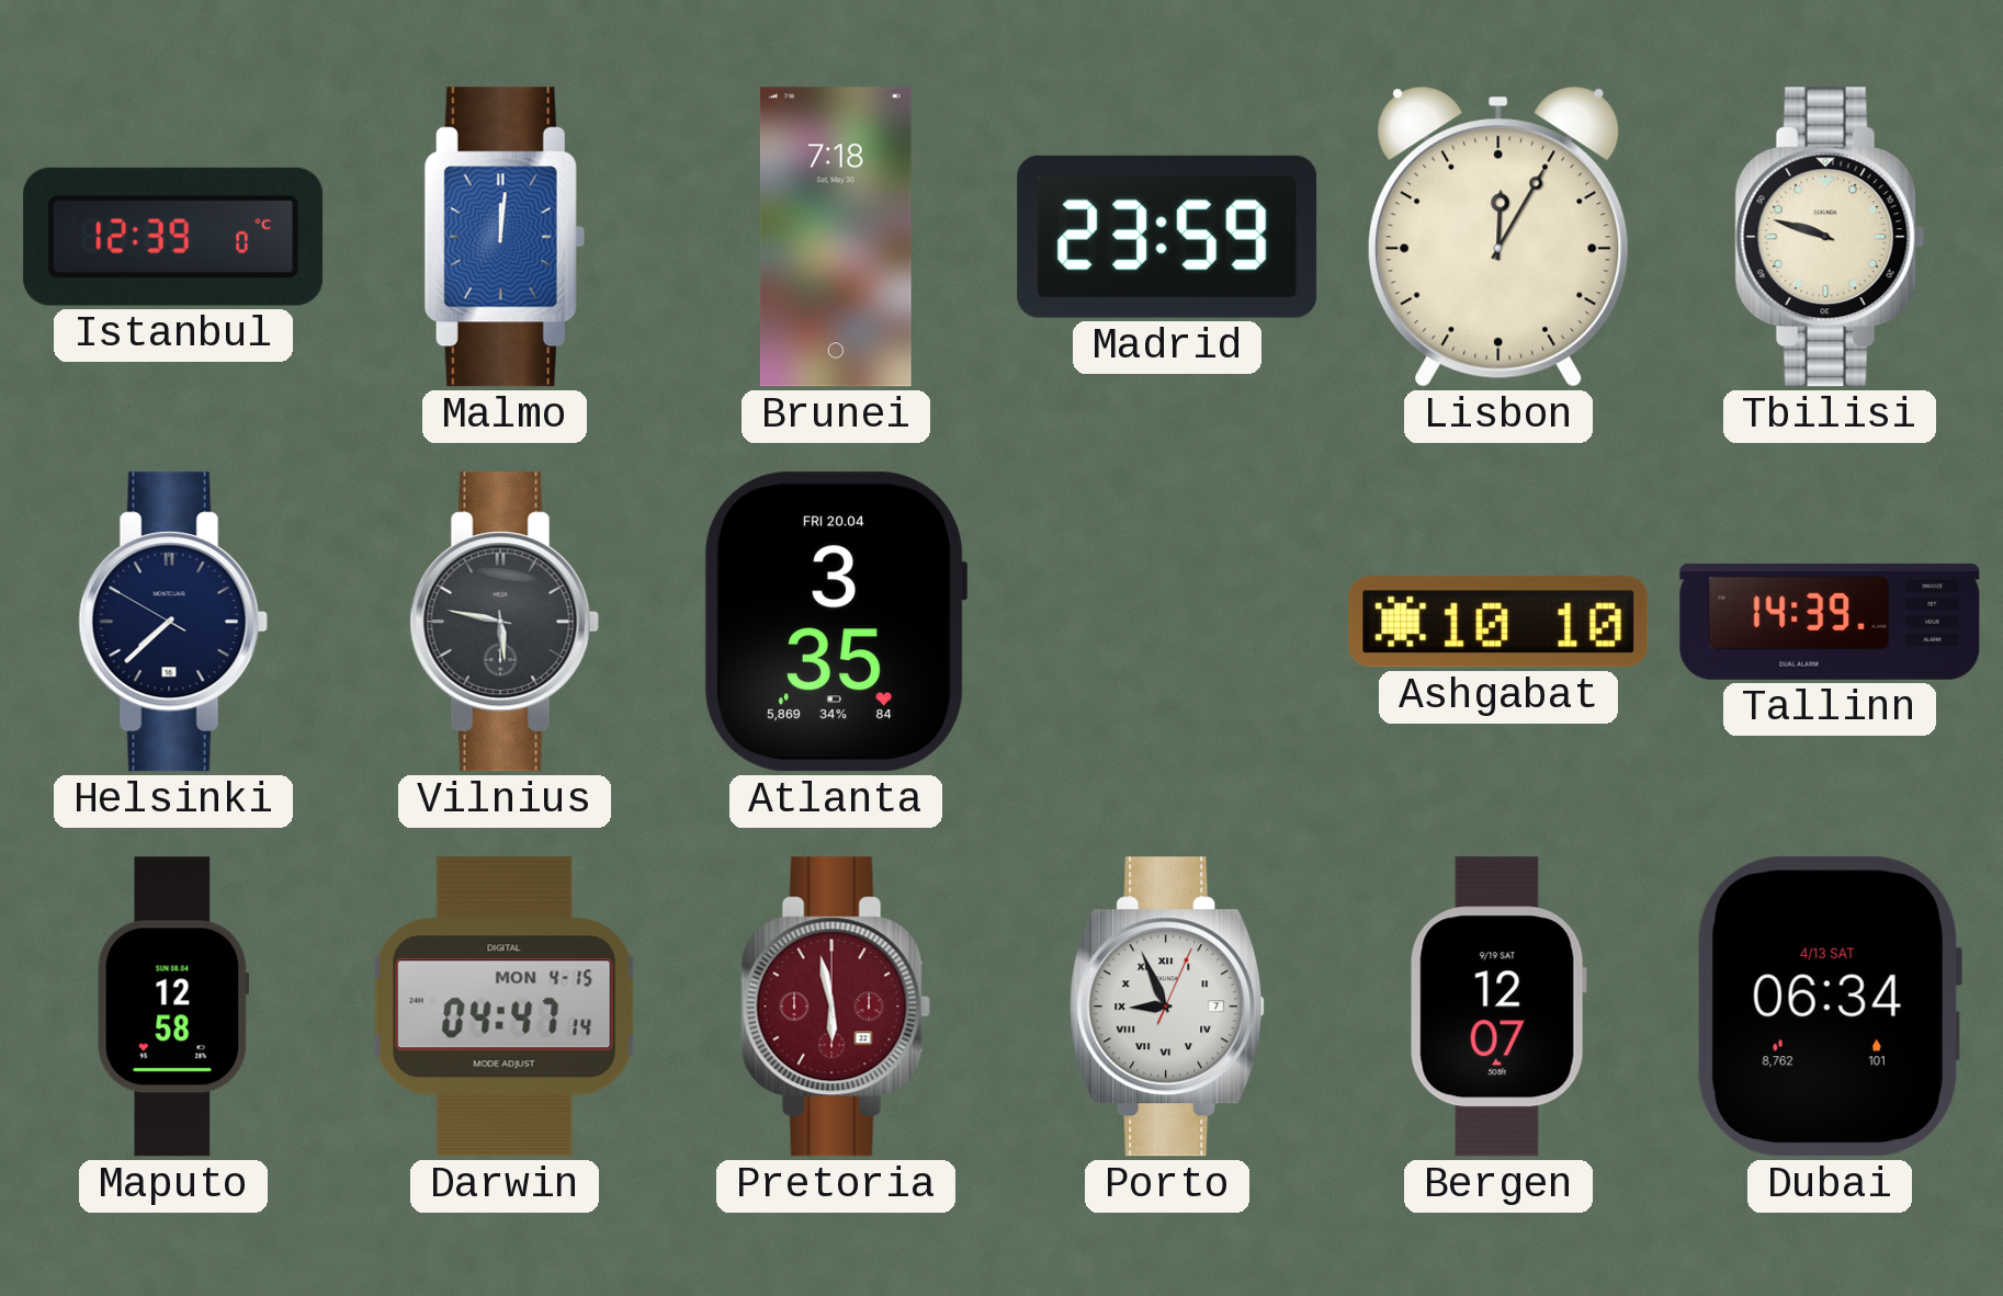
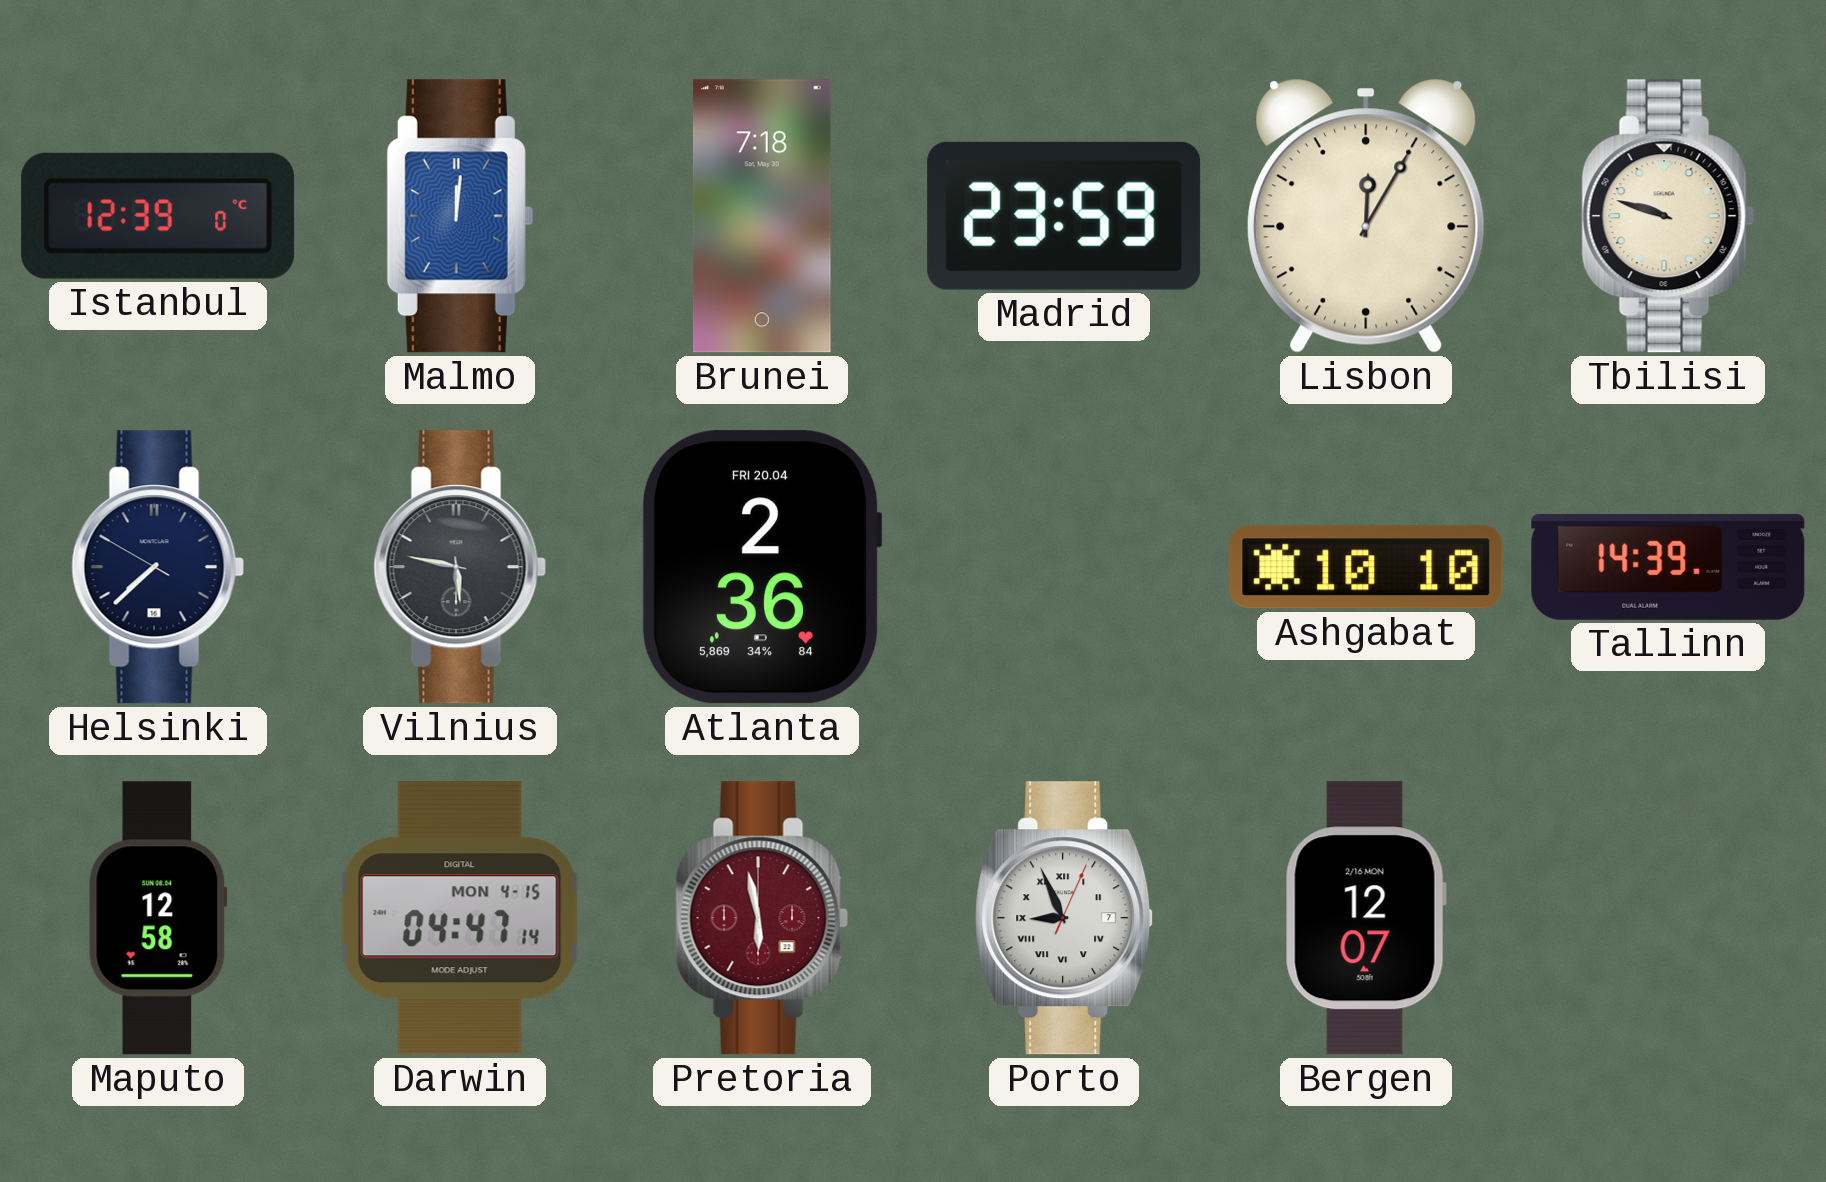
Atlanta: 3:35 -> 2:36
Bergen date: 9/19 SAT -> 2/16 MON
Dubai: 06:34 -> none
